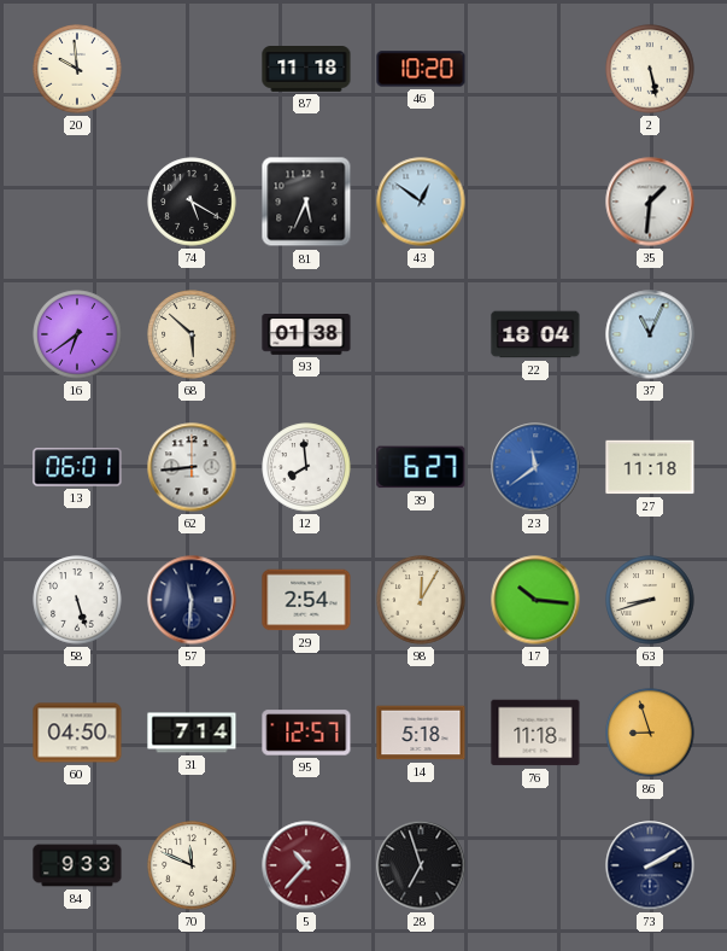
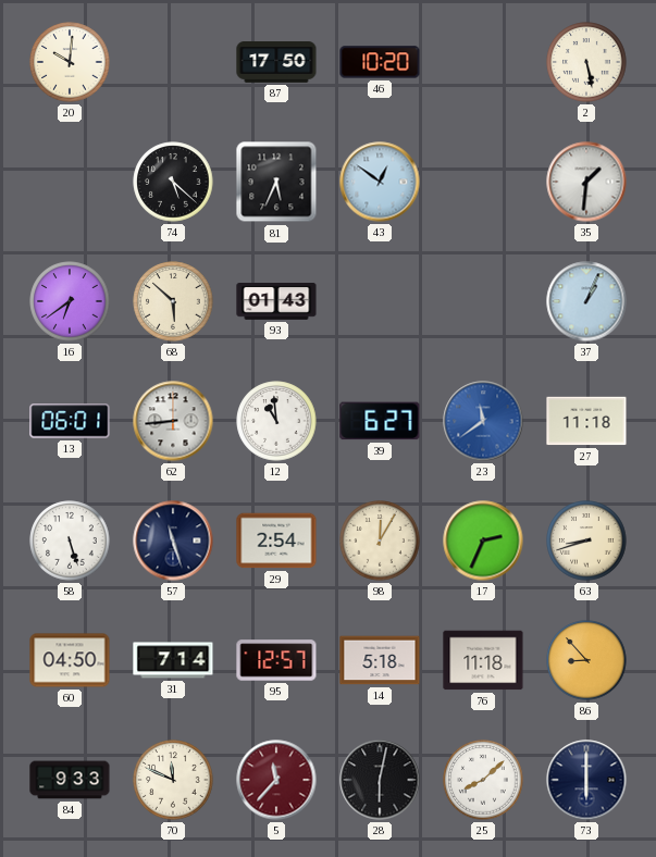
20: 9:59 -> 10:01
87: 11:18 -> 17:50
74: 5:20 -> 5:22
93: 01:38 -> 01:43
22: 18:04 -> none
37: 11:04 -> 1:04
12: 7:59 -> 10:59
57: 11:31 -> 11:27
17: 10:16 -> 2:34
86: 8:57 -> 8:53
5: 10:37 -> 11:37
28: 6:57 -> 6:02
25: none -> 8:08
73: 2:10 -> 6:00
